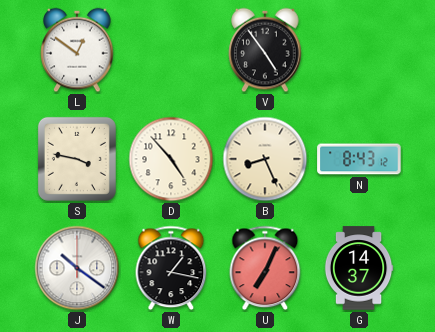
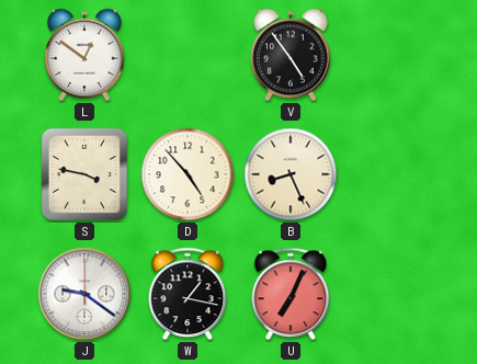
N: 8:43 -> none
J: 10:21 -> 9:21
G: 14:37 -> none
